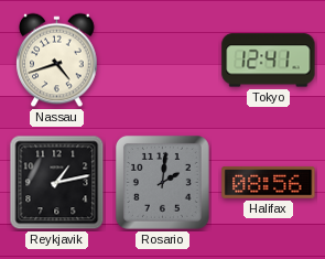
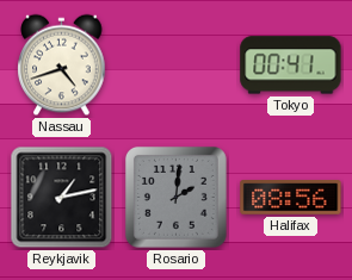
Tokyo: 12:41 -> 00:41
